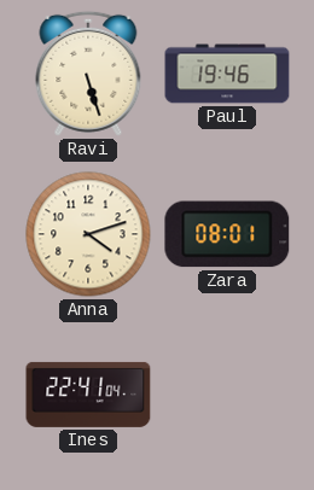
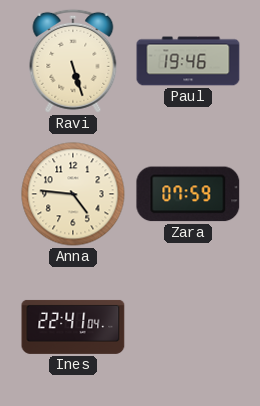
Anna: 4:12 -> 4:46
Zara: 08:01 -> 07:59
